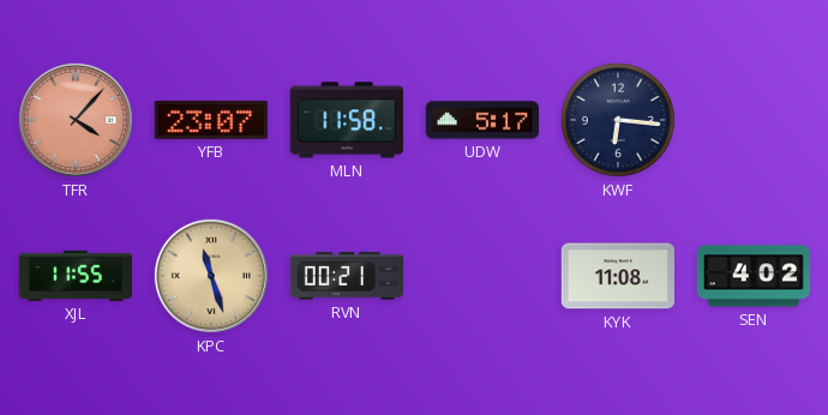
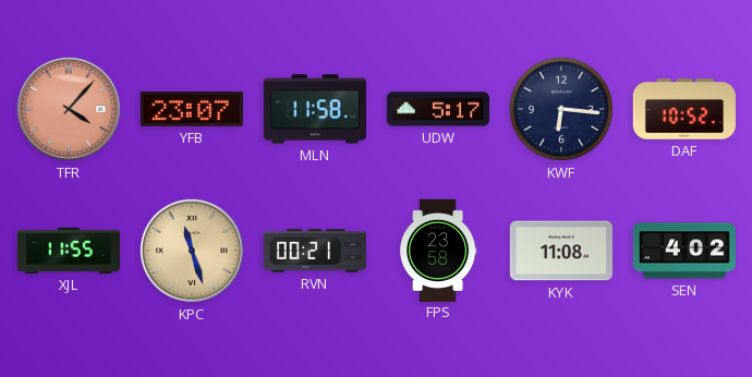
DAF: none -> 10:52
FPS: none -> 23:58
